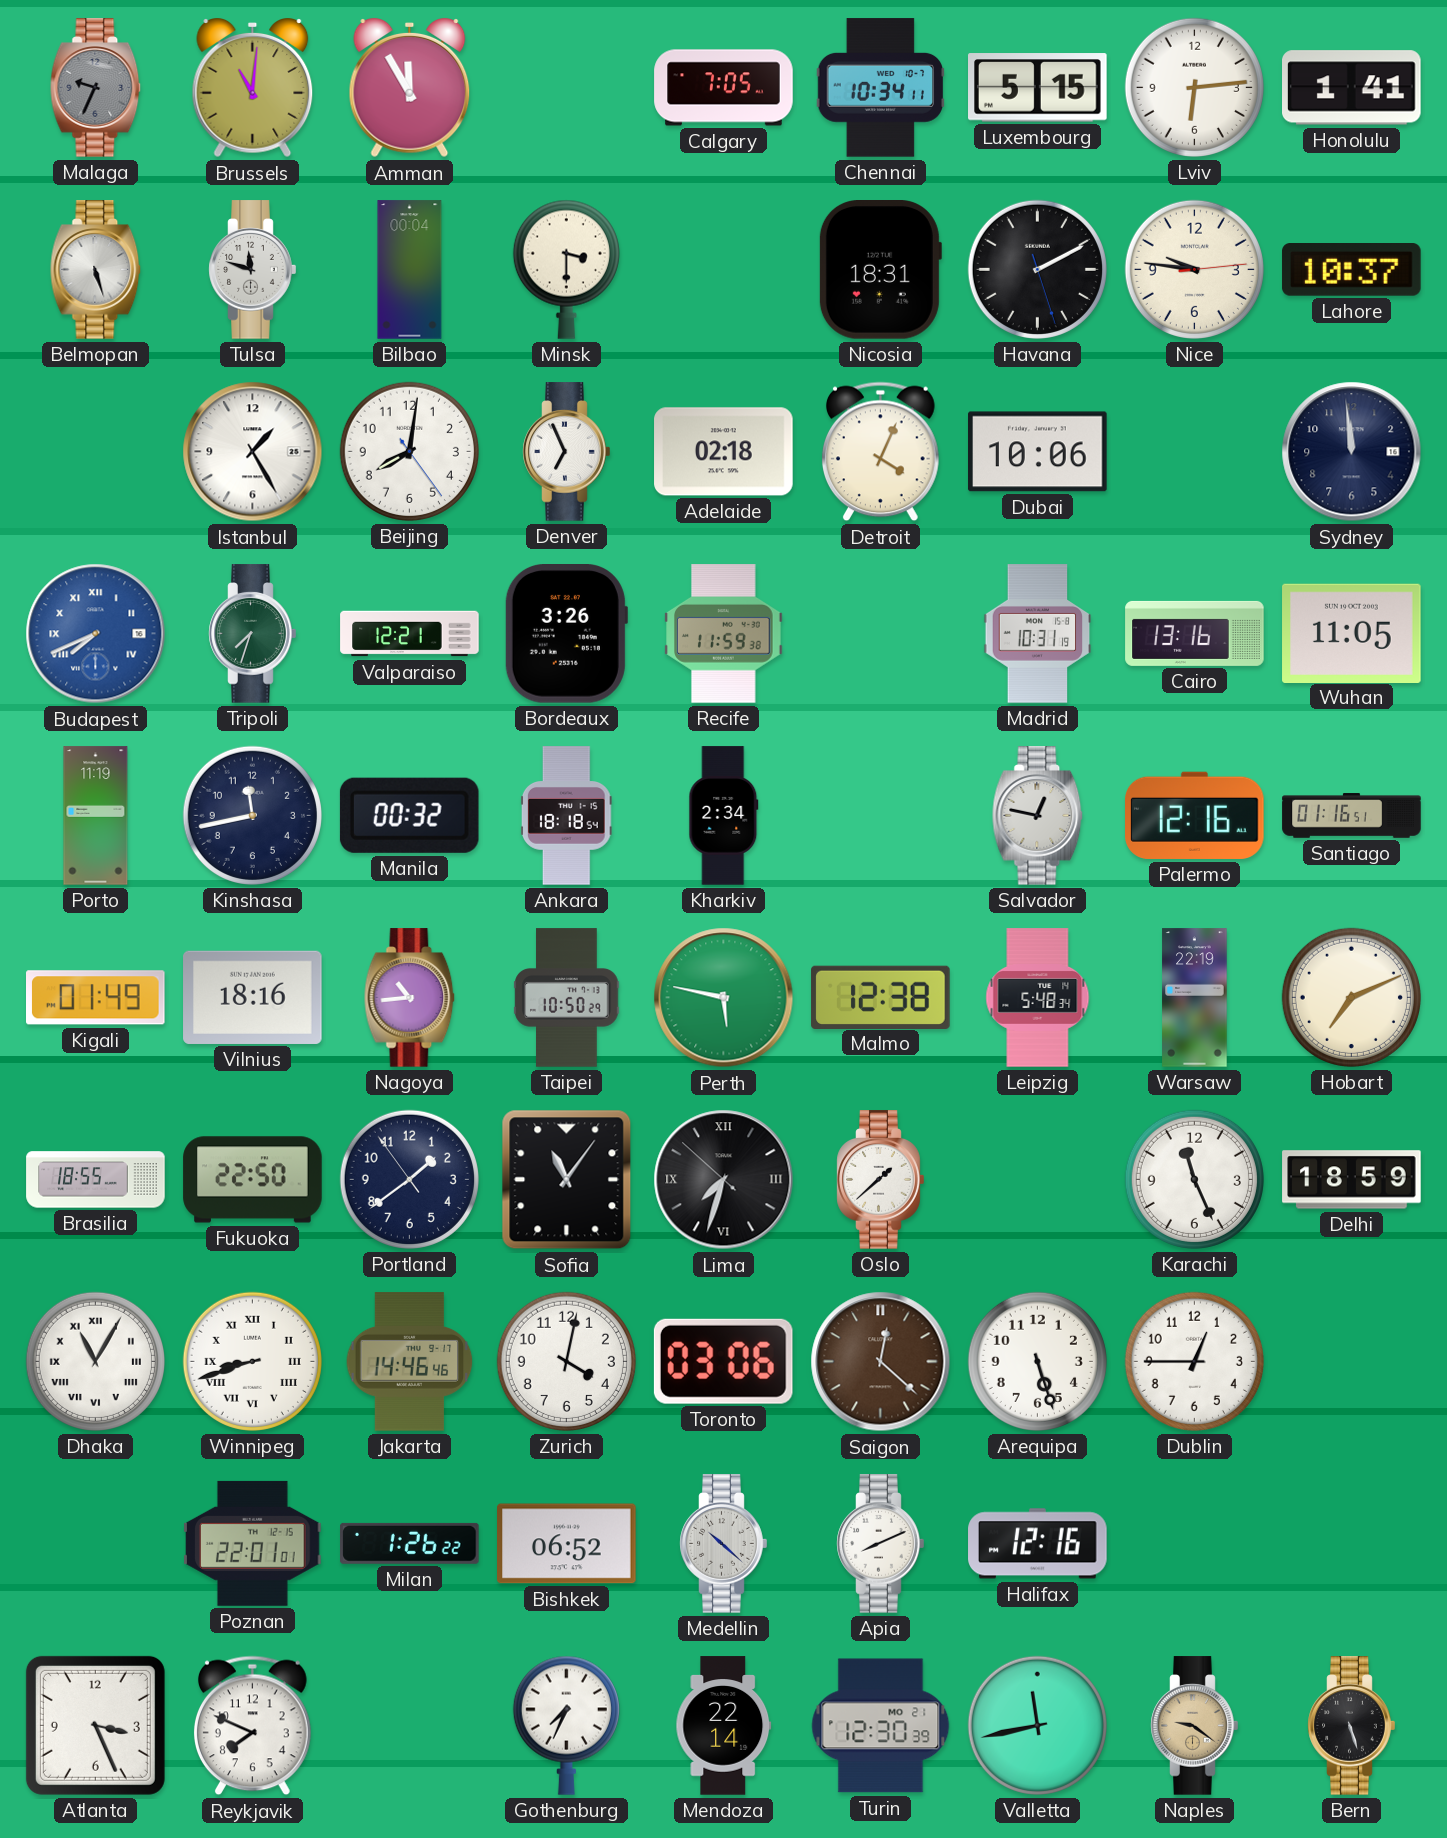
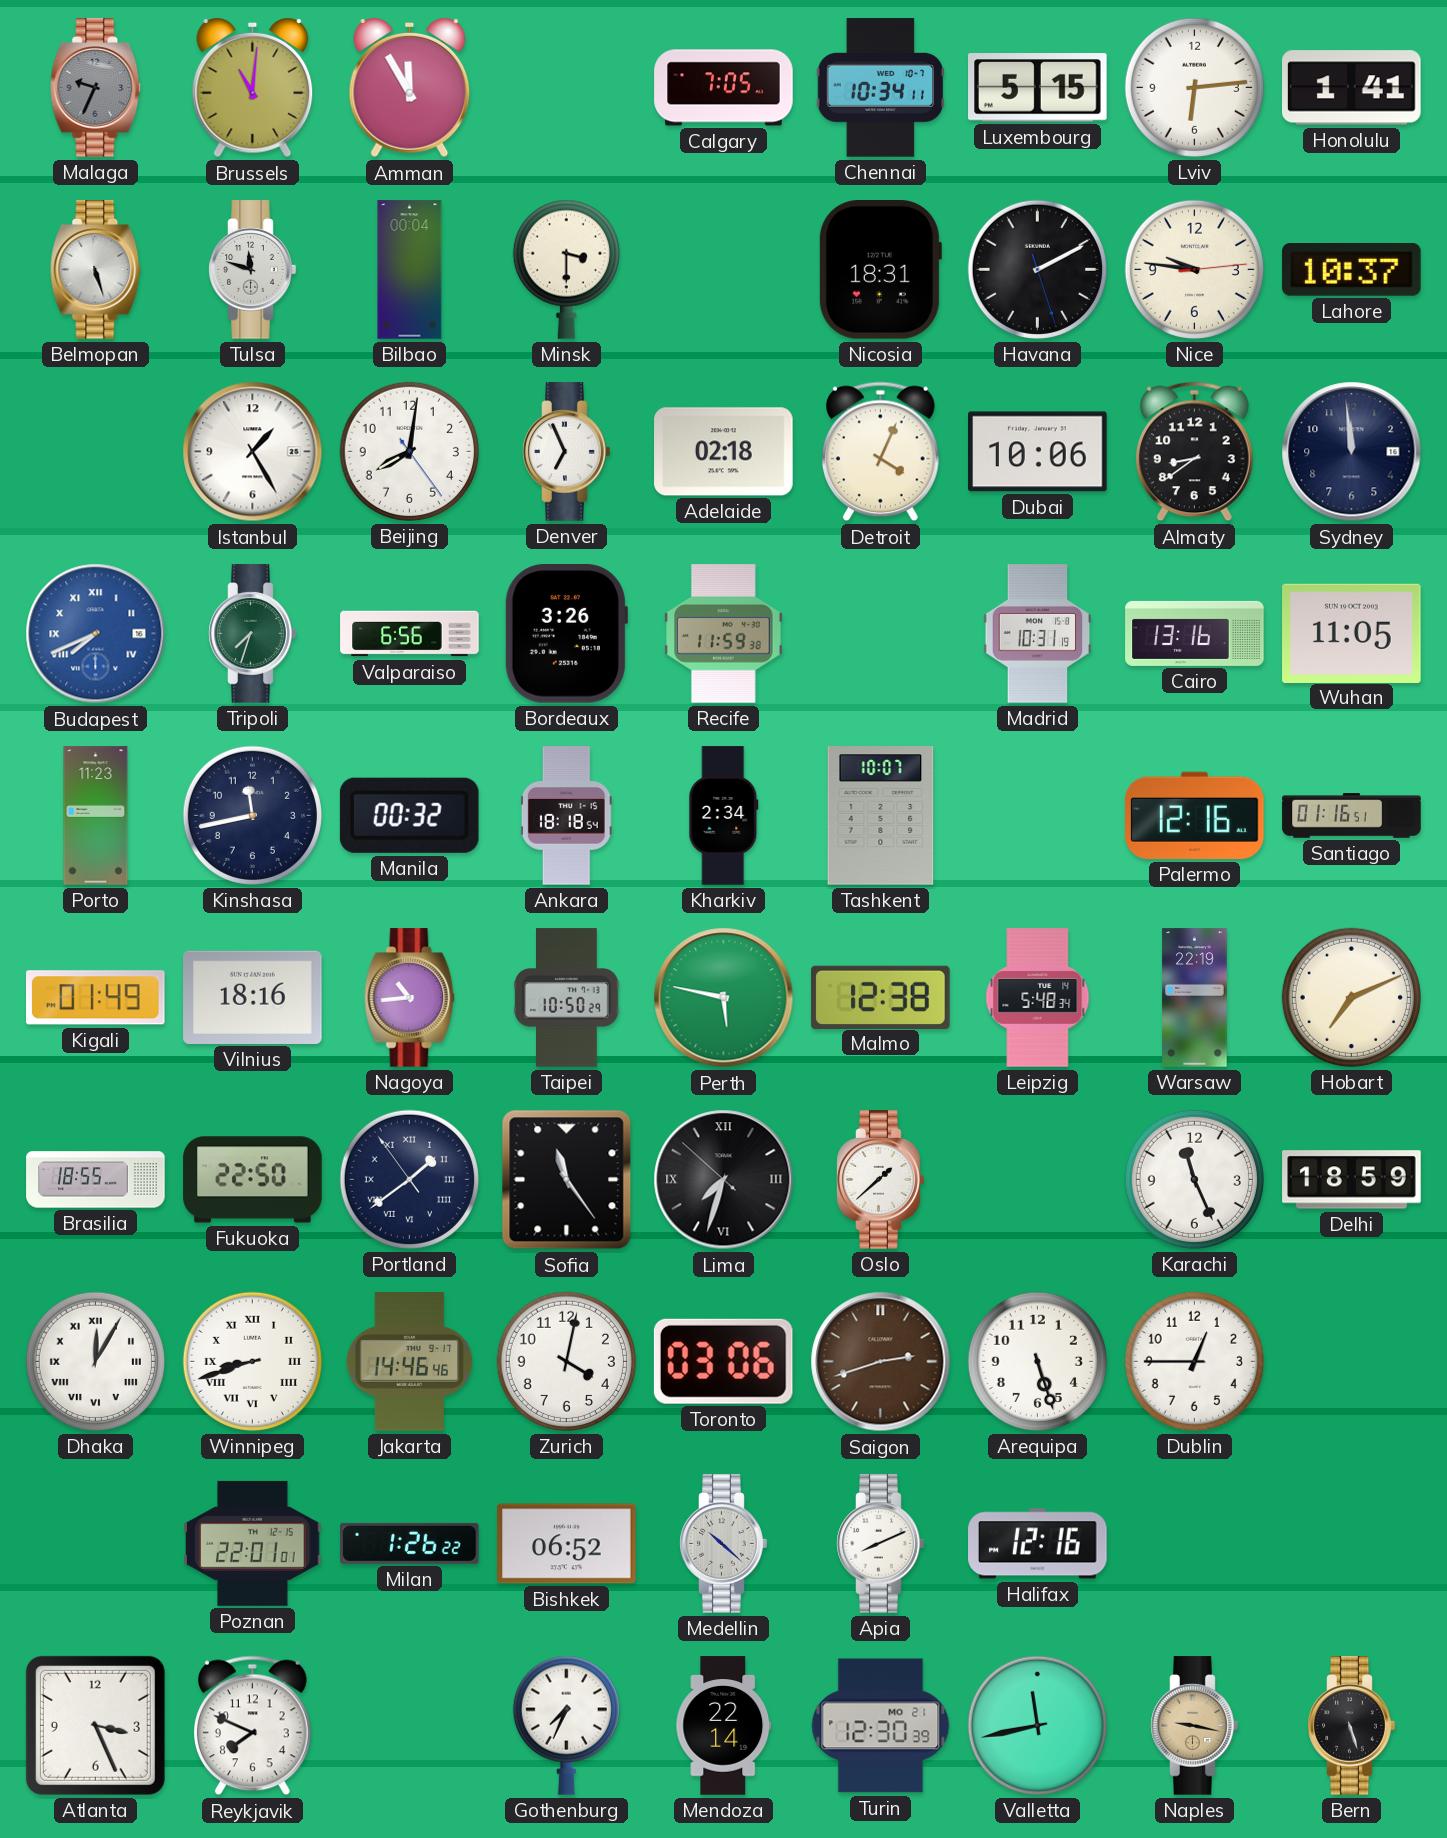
Almaty: none -> 8:39
Valparaiso: 12:21 -> 6:56
Porto: 11:19 -> 11:23
Tashkent: none -> 10:07
Salvador: 12:47 -> none
Portland numerals: Arabic -> Roman
Sofia: 11:06 -> 11:24
Dhaka: 11:05 -> 12:05
Saigon: 12:22 -> 2:42
Naples: 9:21 -> 9:17
